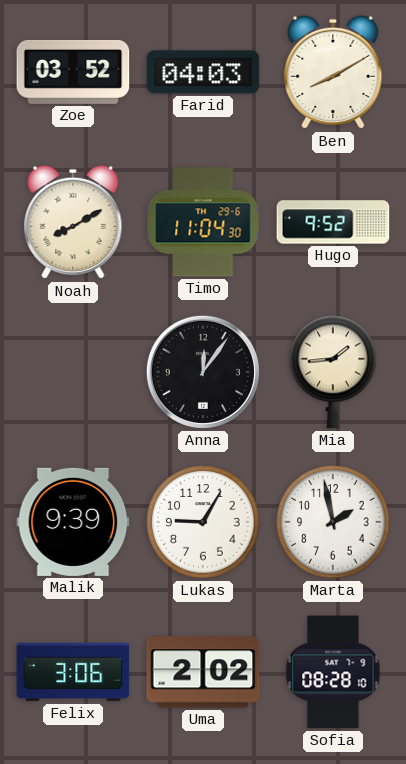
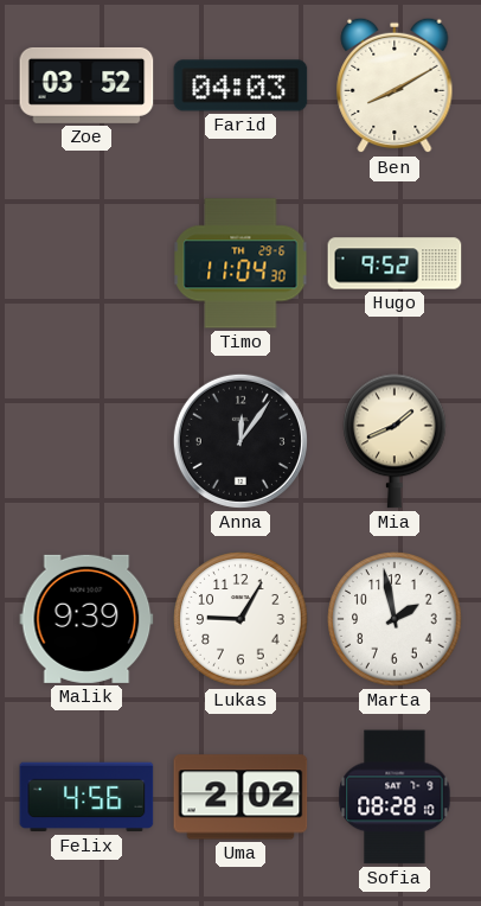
Noah: 8:10 -> none
Mia: 1:44 -> 1:41
Felix: 3:06 -> 4:56
